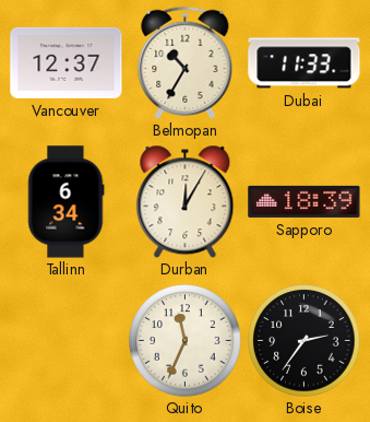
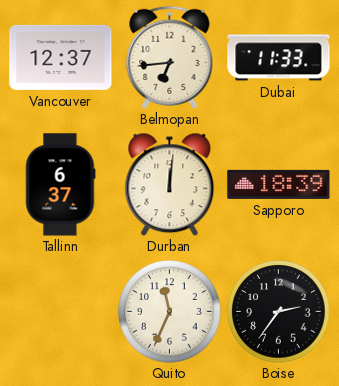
Belmopan: 10:35 -> 6:44
Tallinn: 6:34 -> 6:37
Durban: 12:05 -> 12:01
